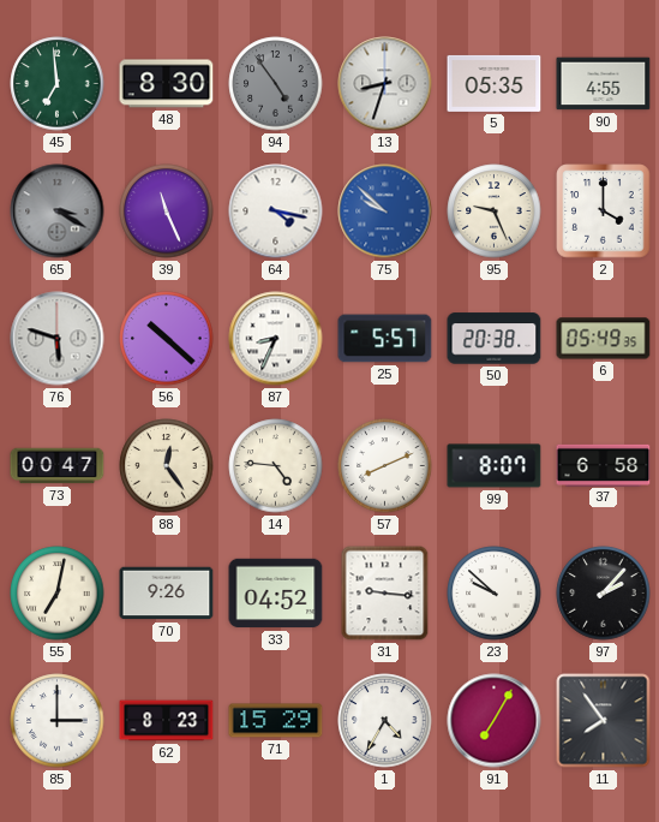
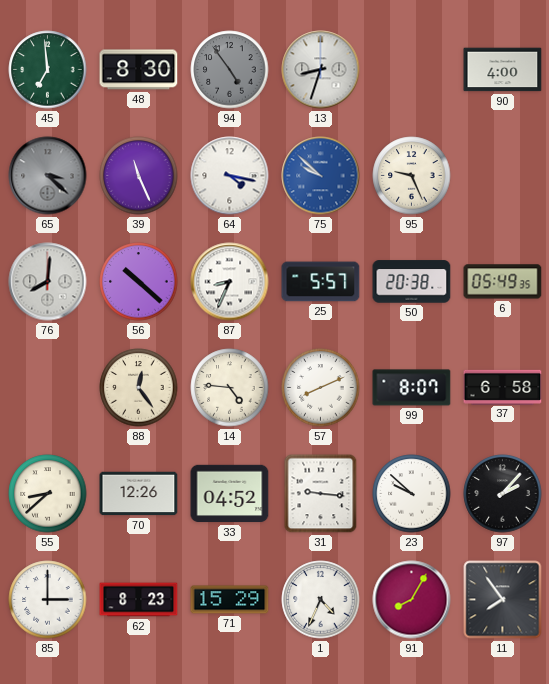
5: 05:35 -> none
90: 4:55 -> 4:00
65: 3:20 -> 3:22
2: 4:00 -> none
76: 5:48 -> 8:01
73: 00:47 -> none
55: 7:02 -> 8:38
70: 9:26 -> 12:26
1: 4:35 -> 4:34
91: 7:05 -> 8:05
